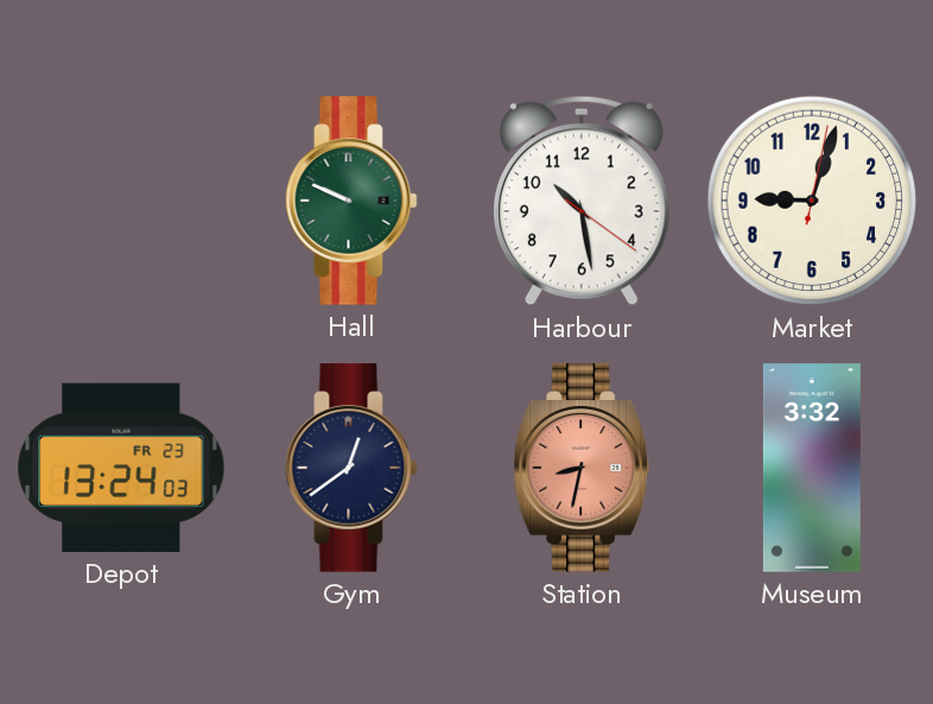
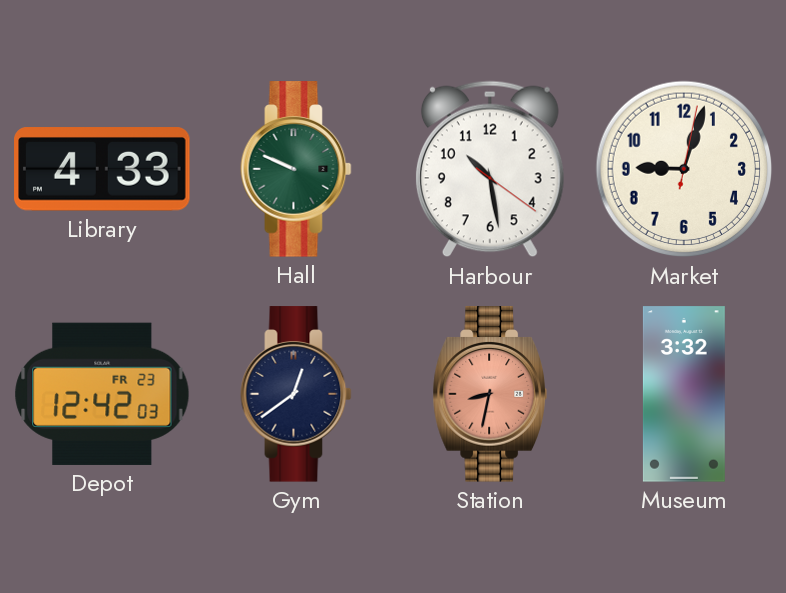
Library: none -> 4:33
Depot: 13:24 -> 12:42
